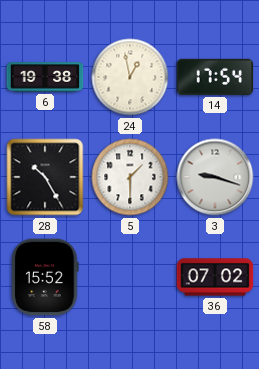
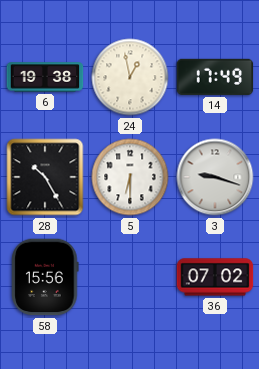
14: 17:54 -> 17:49
5: 1:30 -> 6:30
58: 15:52 -> 15:56
